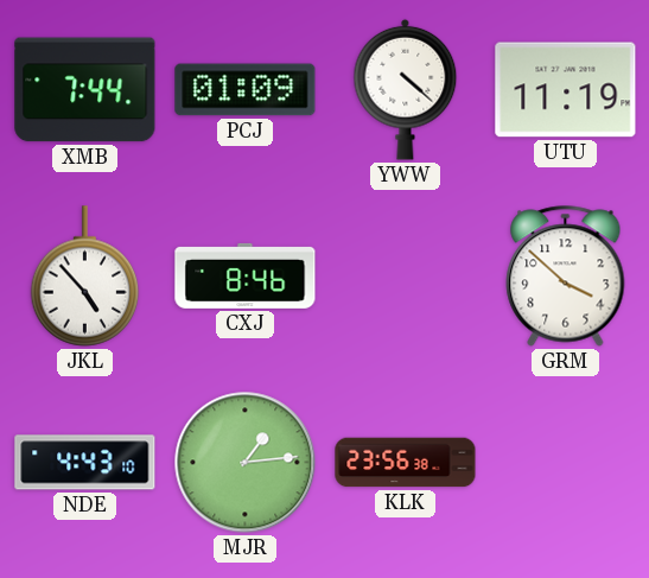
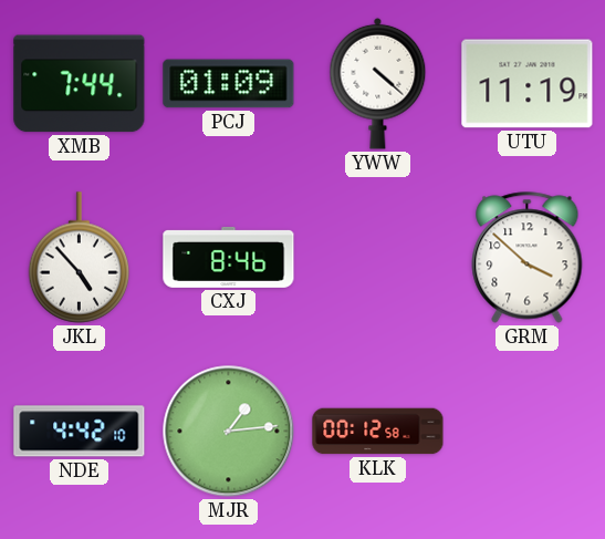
NDE: 4:43 -> 4:42
KLK: 23:56 -> 00:12
